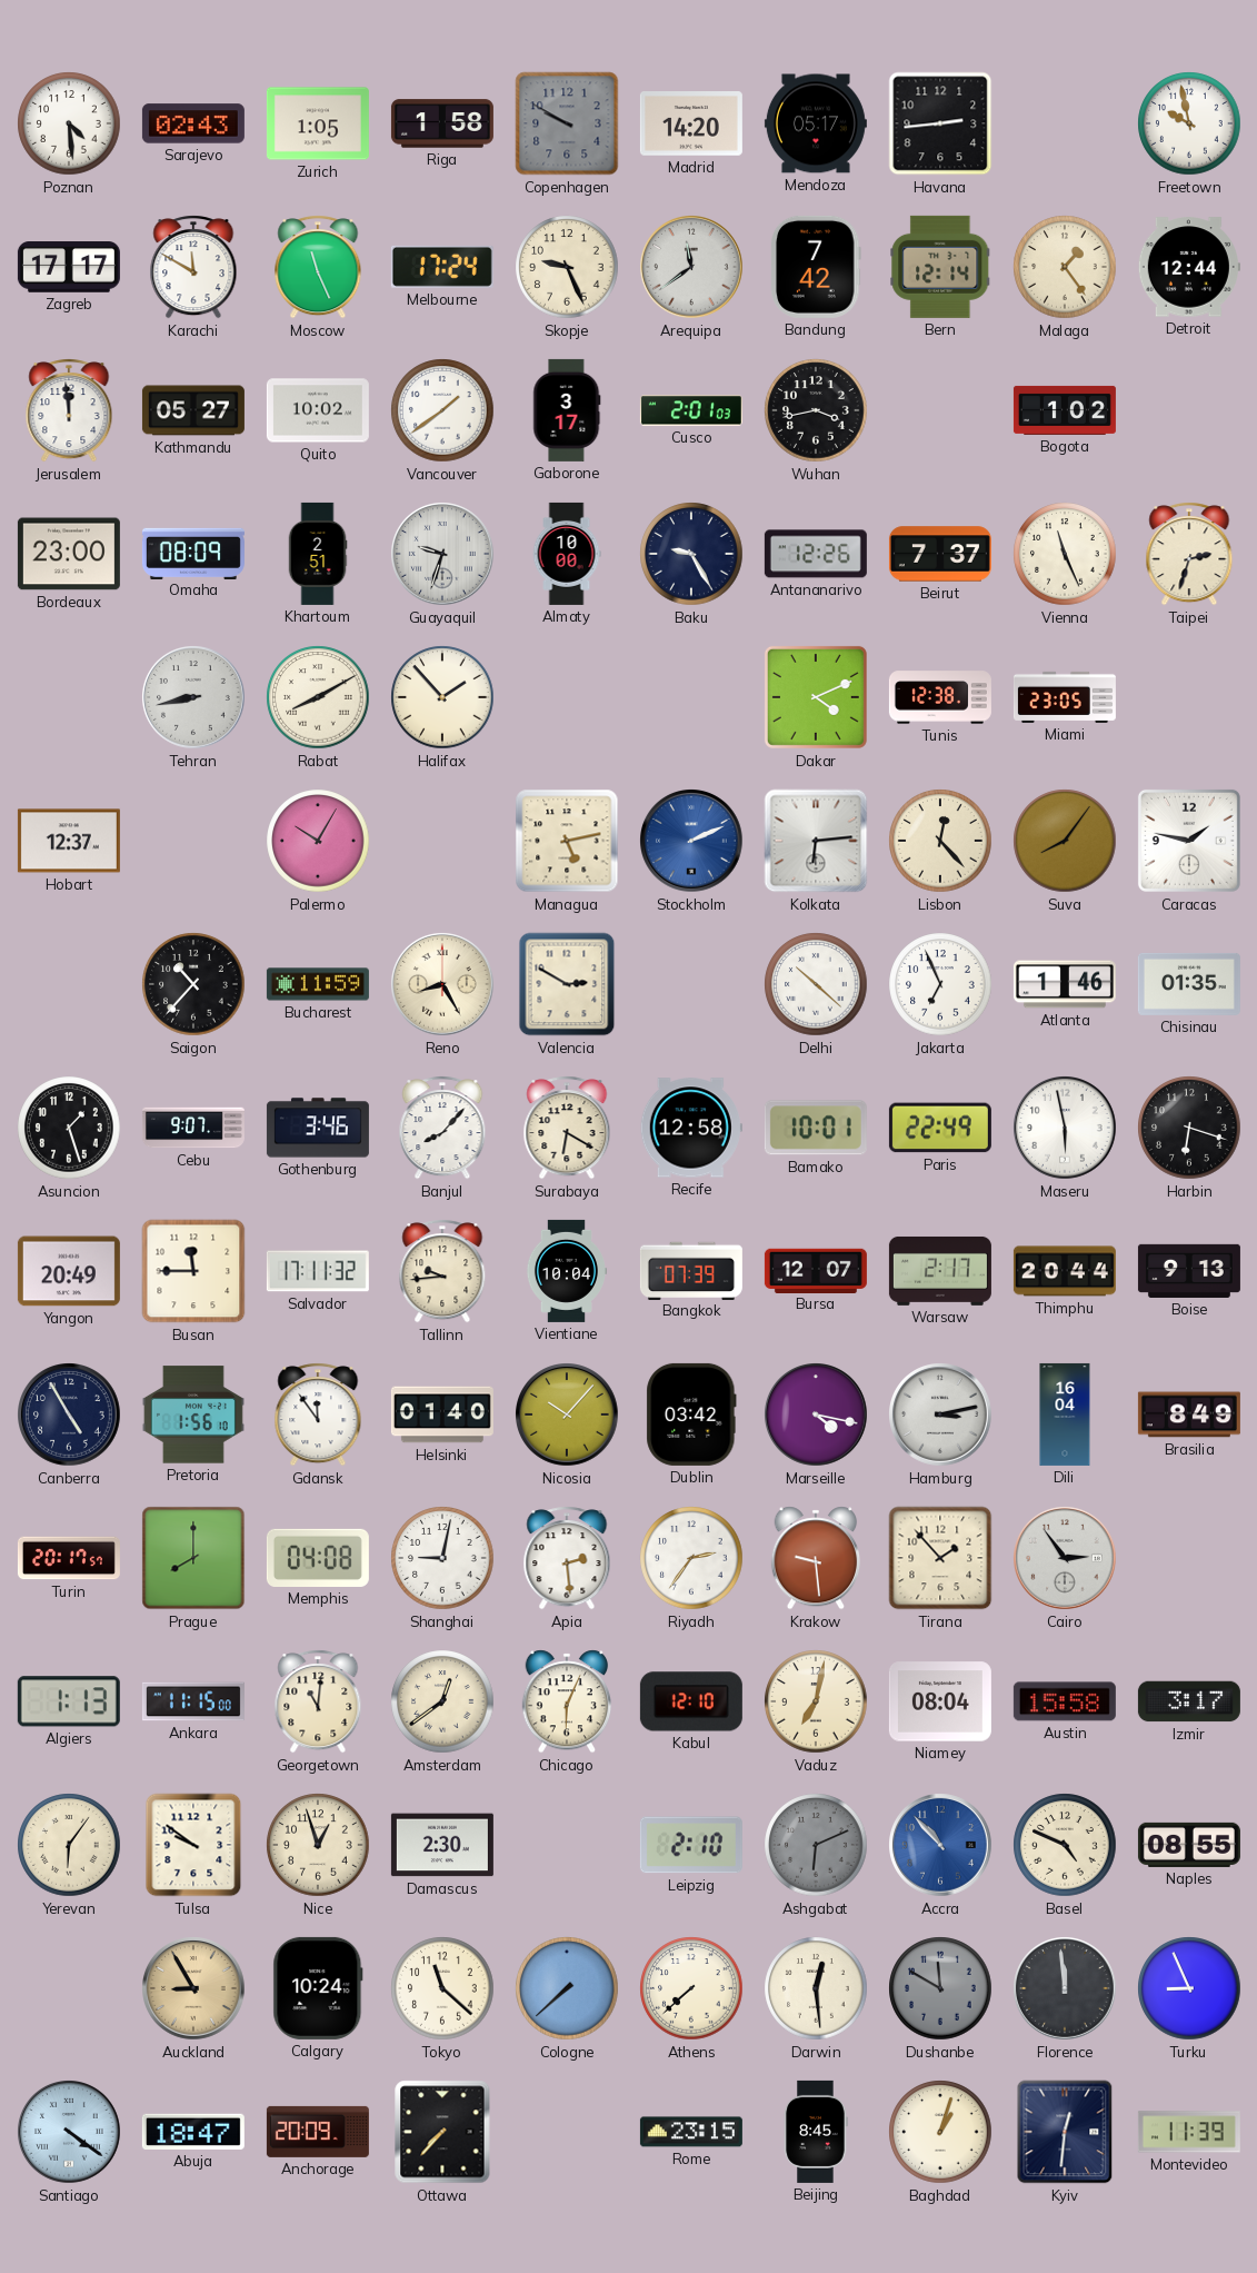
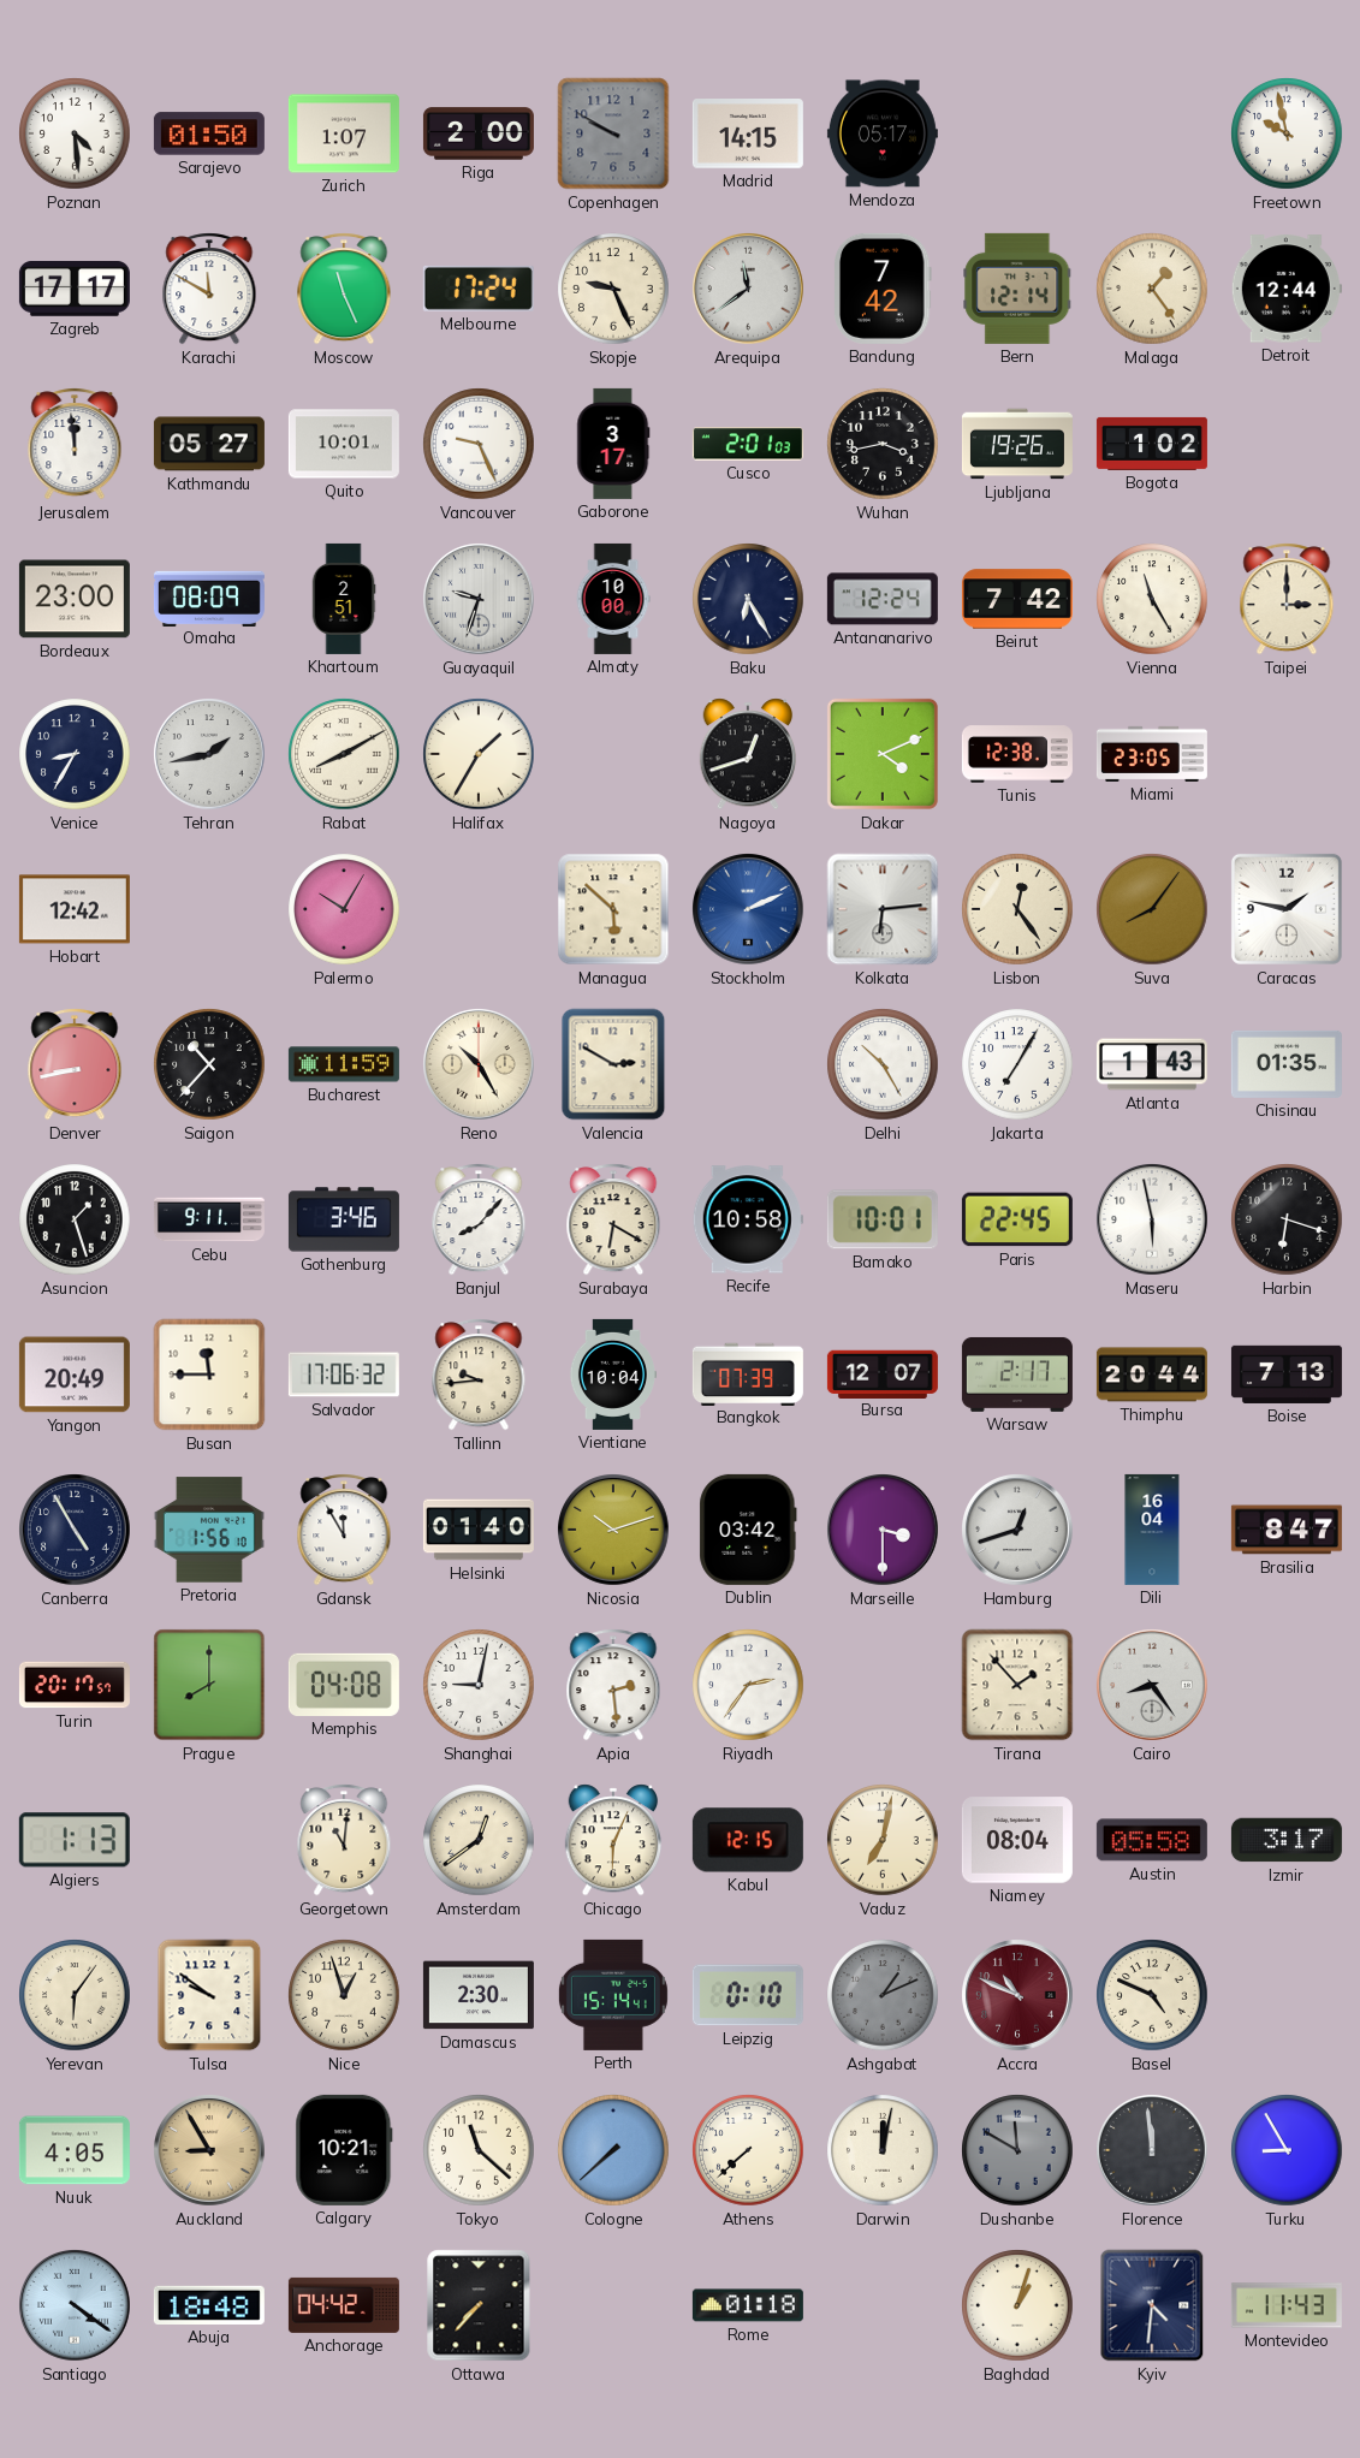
Sarajevo: 02:43 -> 01:50
Zurich: 1:05 -> 1:07
Riga: 1:58 -> 2:00
Madrid: 14:20 -> 14:15
Havana: 2:44 -> none
Quito: 10:02 -> 10:01
Vancouver: 1:39 -> 9:26
Ljubljana: none -> 19:26
Baku: 9:25 -> 6:25
Antananarivo: 12:26 -> 12:24
Beirut: 7:37 -> 7:42
Vienna: 11:26 -> 11:25
Taipei: 2:33 -> 3:00
Venice: none -> 8:35
Tehran: 8:43 -> 1:43
Halifax: 1:53 -> 1:35
Nagoya: none -> 12:42
Hobart: 12:37 -> 12:42
Managua: 5:13 -> 5:52
Lisbon: 12:23 -> 12:24
Denver: none -> 8:43
Reno: 8:25 -> 10:25
Delhi: 10:22 -> 10:25
Jakarta: 6:56 -> 7:05
Atlanta: 1:46 -> 1:43
Cebu: 9:07 -> 9:11
Recife: 12:58 -> 10:58
Paris: 22:49 -> 22:45
Salvador: 17:11 -> 17:06
Boise: 9:13 -> 7:13
Gdansk: 11:54 -> 11:55
Nicosia: 10:07 -> 10:12
Marseille: 4:17 -> 3:30
Hamburg: 3:13 -> 12:42
Brasilia: 8:49 -> 8:47
Krakow: 9:29 -> none
Cairo: 2:54 -> 8:24
Ankara: 11:15 -> none
Kabul: 12:10 -> 12:15
Austin: 15:58 -> 05:58
Perth: none -> 15:14
Leipzig: 2:10 -> 0:10
Ashgabat: 6:11 -> 1:11
Accra: 10:53 -> 10:49
Accra dial: blue -> burgundy
Naples: 08:55 -> none
Nuuk: none -> 4:05
Calgary: 10:24 -> 10:21
Darwin: 12:29 -> 12:02
Turku: 8:56 -> 8:55
Abuja: 18:47 -> 18:48
Anchorage: 20:09 -> 04:42
Rome: 23:15 -> 01:18
Beijing: 8:45 -> none
Kyiv: 12:31 -> 4:31
Montevideo: 11:39 -> 11:43
